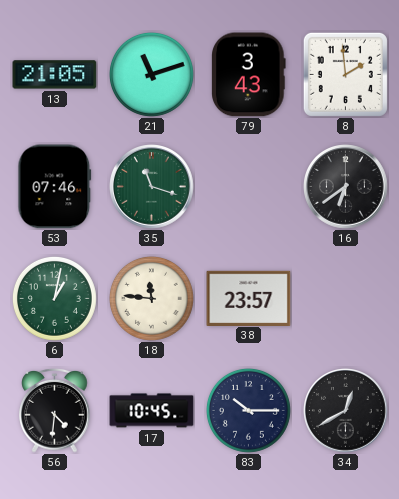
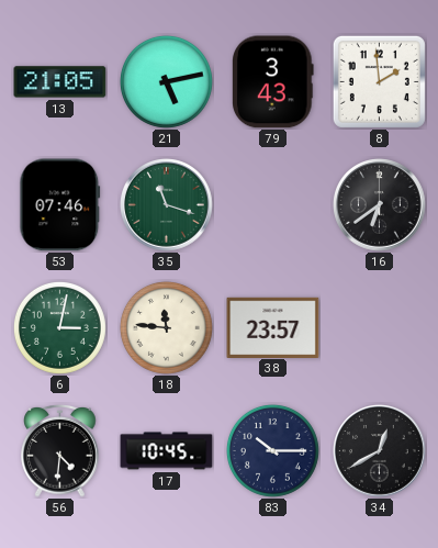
21: 11:12 -> 5:13
6: 1:02 -> 3:02
